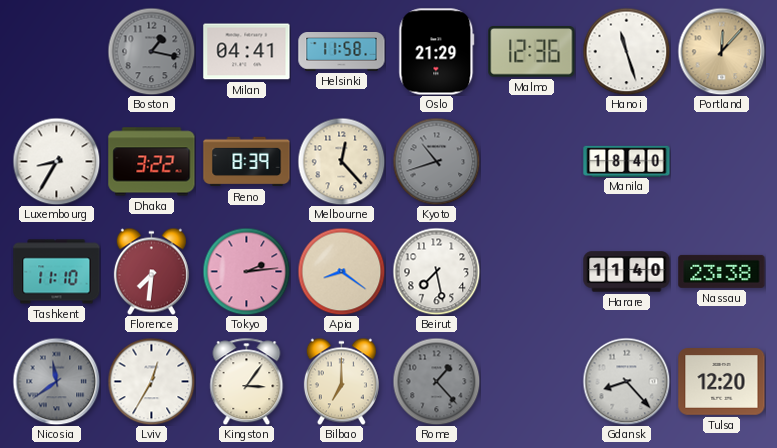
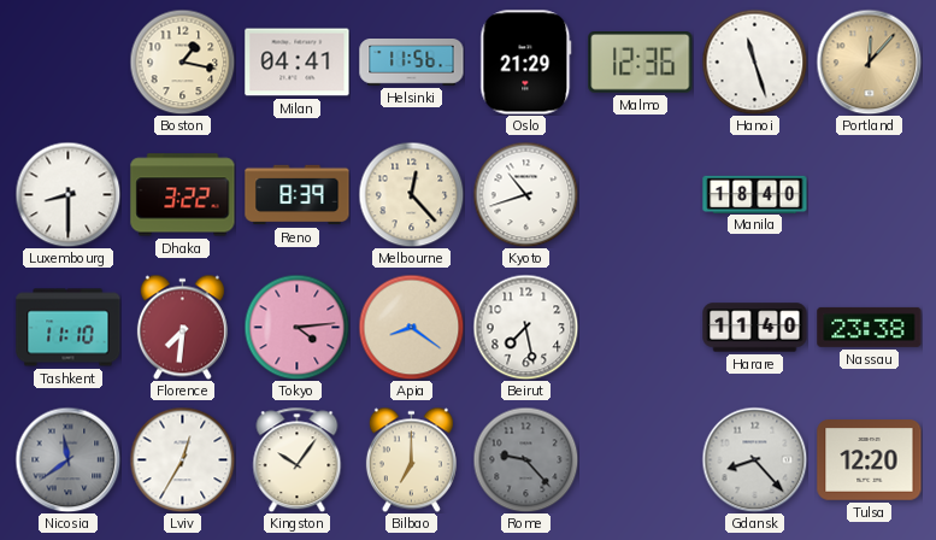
Boston dial: grey -> cream
Helsinki: 11:58 -> 11:56
Luxembourg: 8:35 -> 8:30
Kyoto dial: grey -> white
Tokyo: 2:14 -> 4:14
Kingston: 3:06 -> 10:06
Rome: 1:23 -> 9:23
